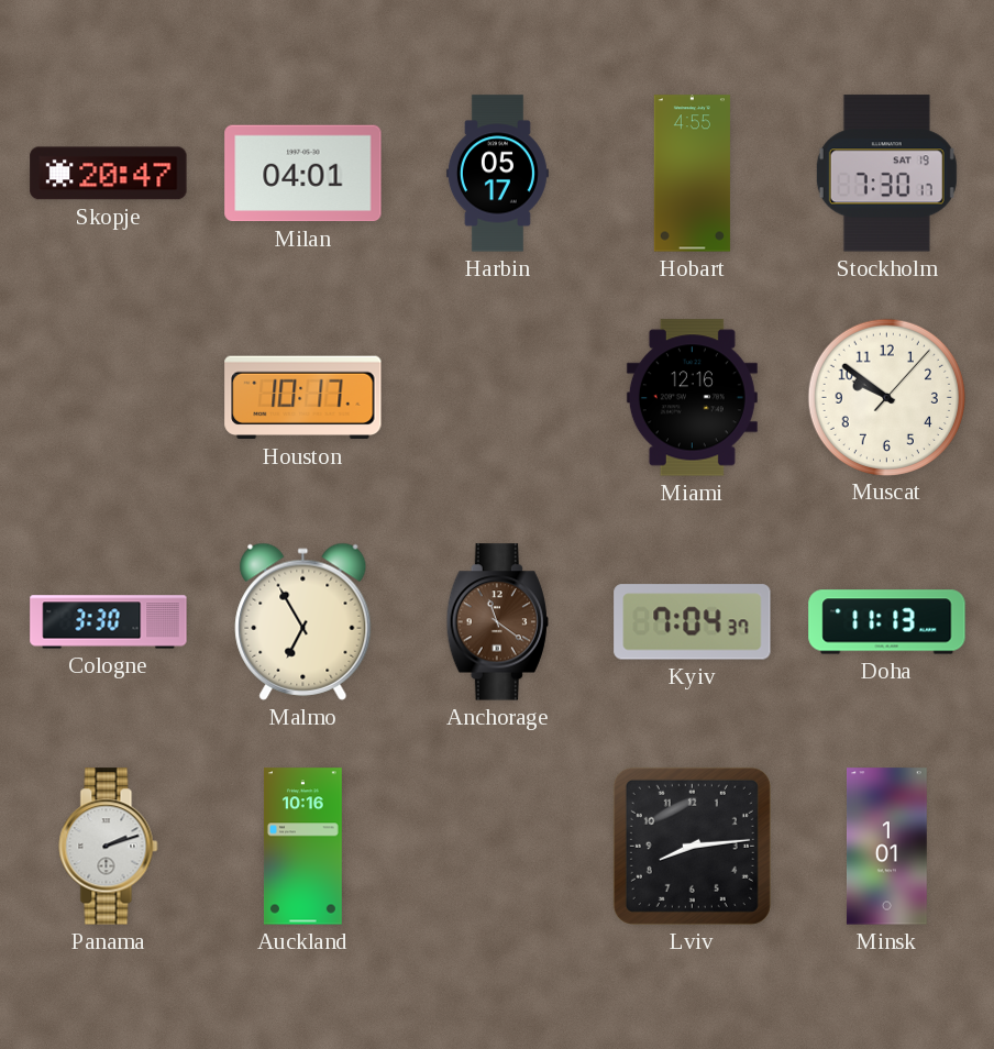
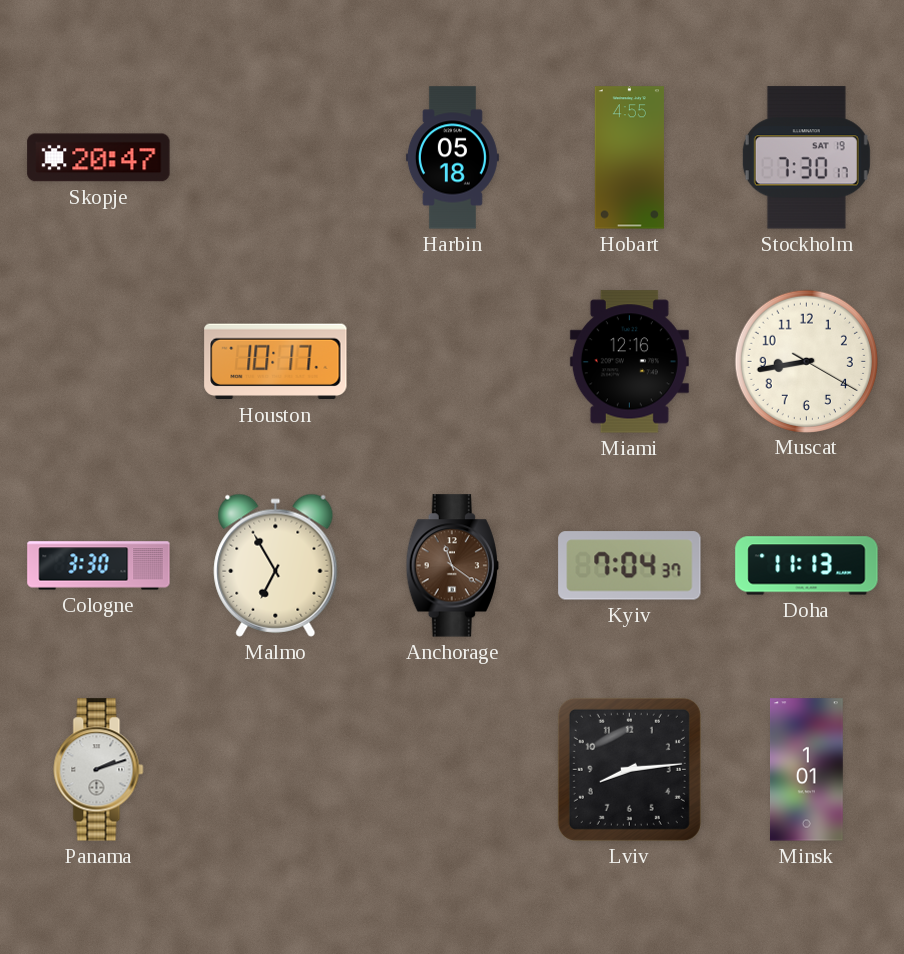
Milan: 04:01 -> none
Harbin: 05:17 -> 05:18
Muscat: 9:51 -> 8:43
Auckland: 10:16 -> none
